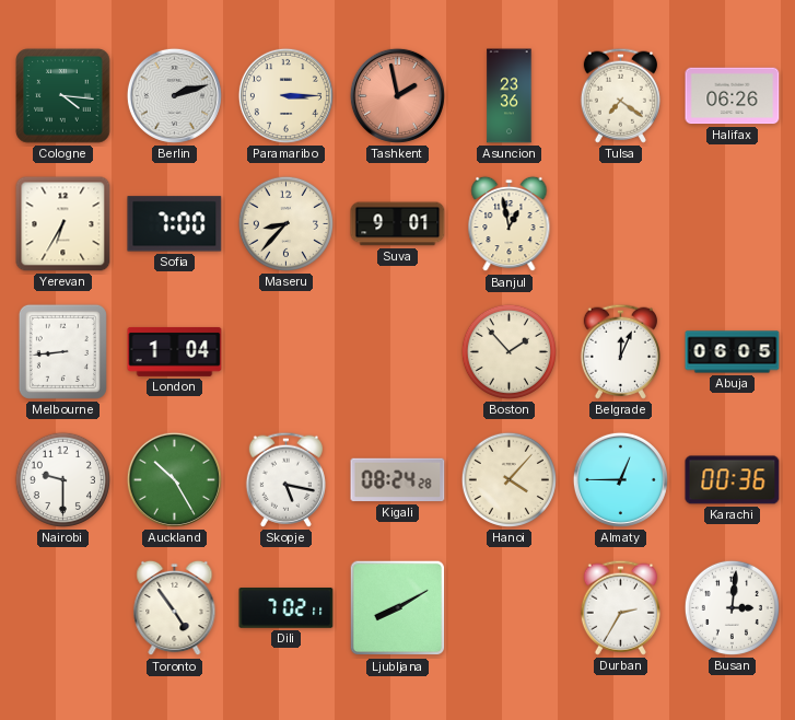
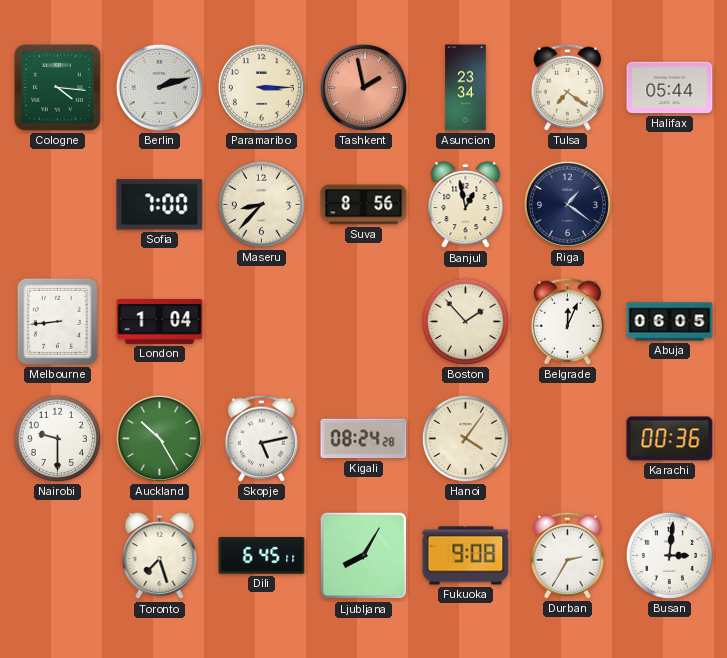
Asuncion: 23:36 -> 23:34
Halifax: 06:26 -> 05:44
Yerevan: 6:35 -> none
Suva: 9:01 -> 8:56
Riga: none -> 1:21
Skopje: 5:17 -> 5:13
Hanoi: 4:07 -> 4:06
Almaty: 12:45 -> none
Toronto: 4:54 -> 7:27
Dili: 7:02 -> 6:45
Ljubljana: 8:10 -> 8:05
Fukuoka: none -> 9:08
